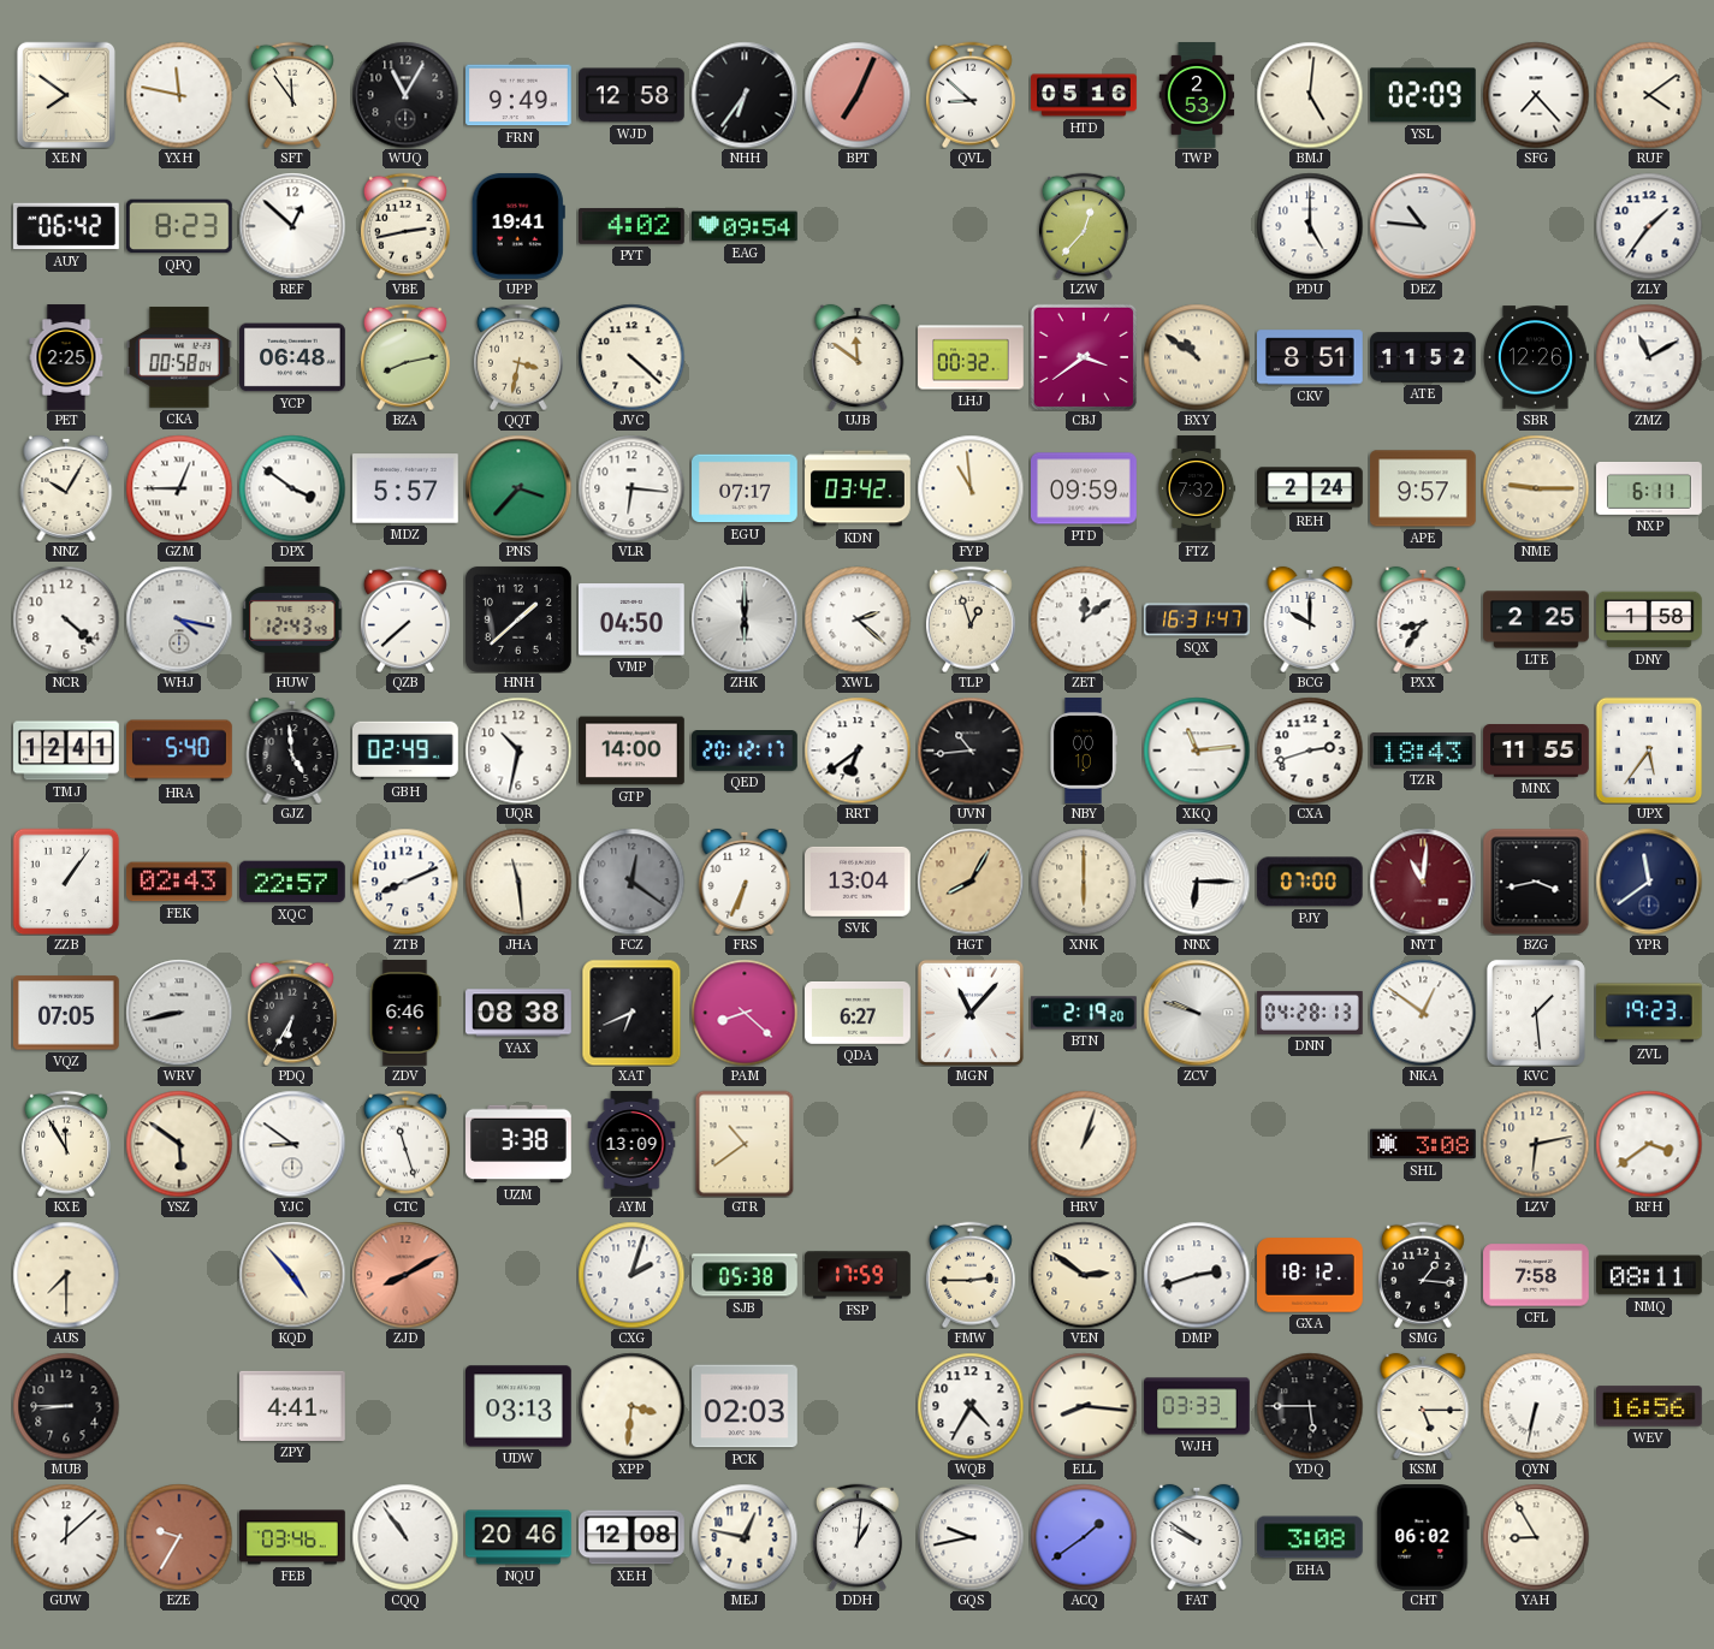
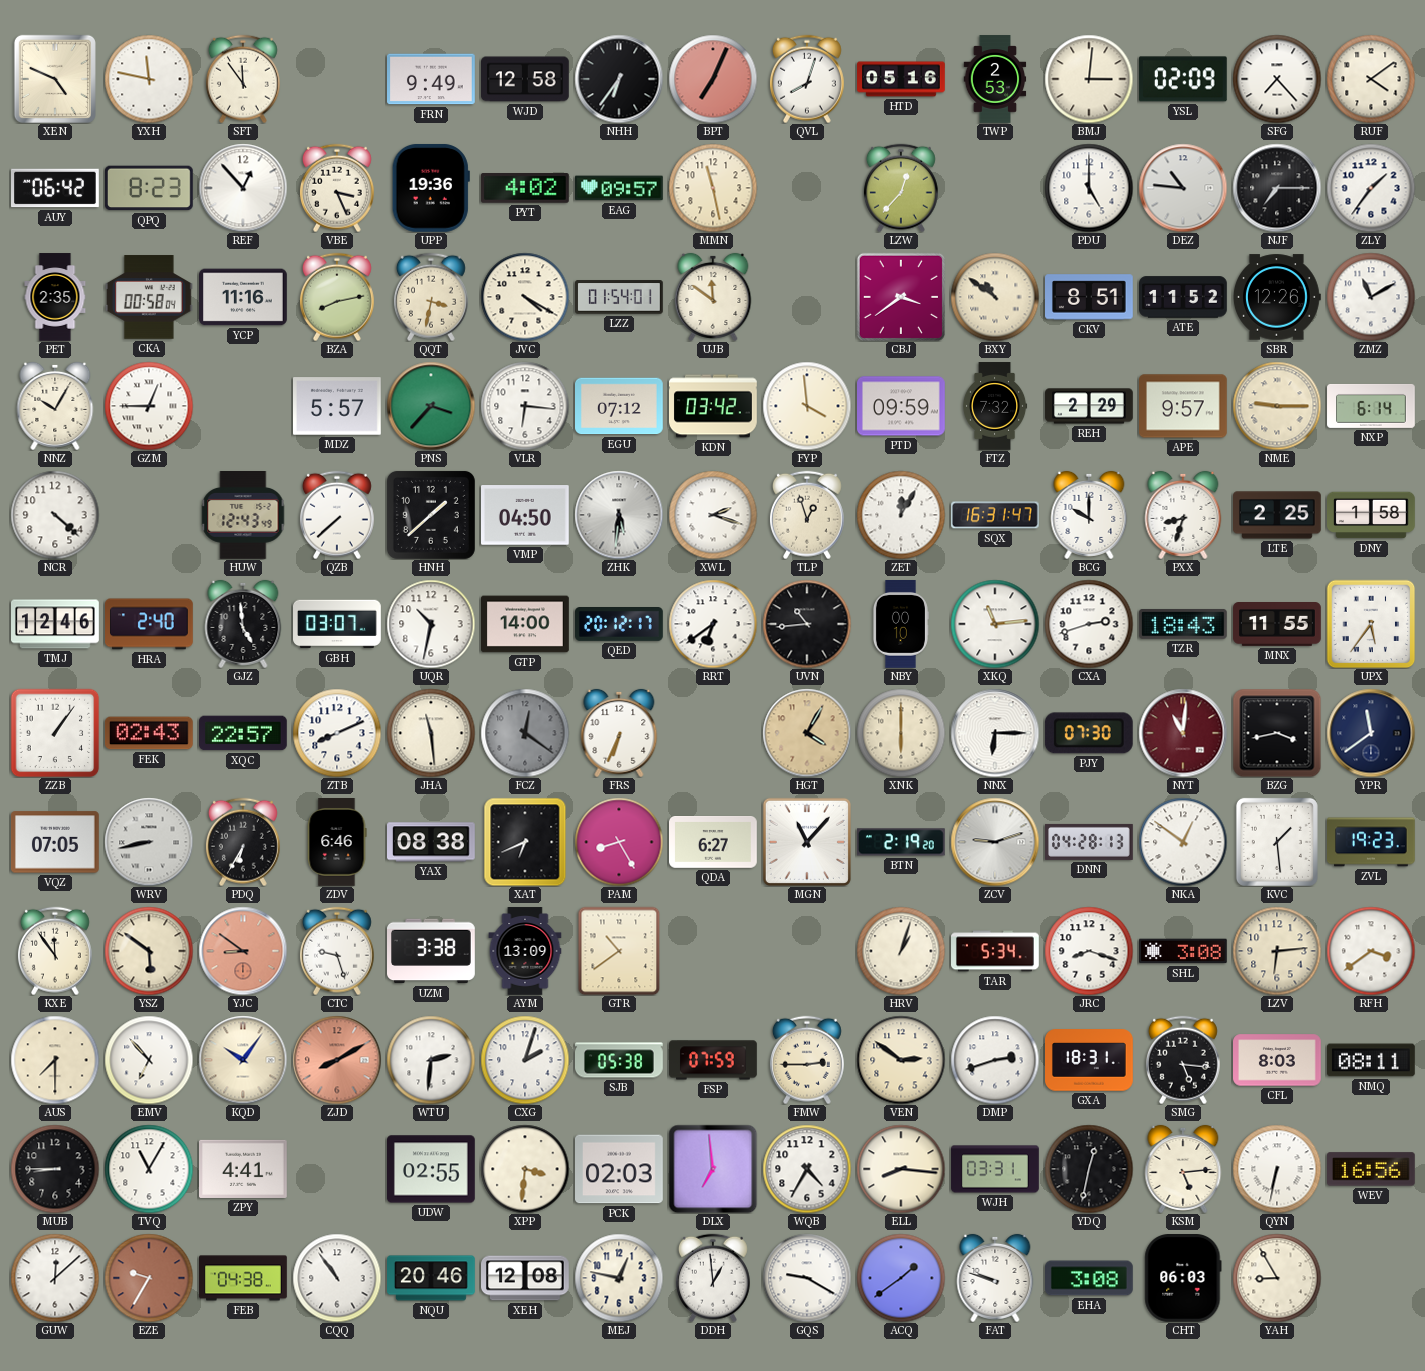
XEN: 7:51 -> 4:49
WUQ: 11:05 -> none
QVL: 8:52 -> 8:03
BMJ: 5:01 -> 3:01
REF: 12:52 -> 12:53
VBE: 2:43 -> 3:26
UPP: 19:41 -> 19:36
EAG: 09:54 -> 09:57
MMN: none -> 11:28
NJF: none -> 7:15
PET: 2:25 -> 2:35
YCP: 06:48 -> 11:16
JVC: 4:22 -> 4:20
LZZ: none -> 01:54
LHJ: 00:32 -> none
DPX: 3:51 -> none
EGU: 07:17 -> 07:12
FYP: 10:59 -> 3:59
REH: 2:24 -> 2:29
NXP: 6:11 -> 6:14
WHJ: 4:17 -> none
ZHK: 6:00 -> 5:31
XWL: 2:22 -> 2:18
ZET: 12:09 -> 12:05
PXX: 8:36 -> 8:33
TMJ: 12:41 -> 12:46
HRA: 5:40 -> 2:40
GBH: 02:49 -> 03:07
SVK: 13:04 -> none
HGT: 8:05 -> 4:05
PJY: 07:00 -> 07:30
PAM: 8:22 -> 8:25
ZCV: 9:48 -> 9:12
KXE: 11:55 -> 11:54
YJC dial: white -> salmon
CTC: 11:27 -> 9:27
TAR: none -> 5:34
JRC: none -> 8:18
LZV: 6:13 -> 6:14
EMV: none -> 6:53
KQD: 4:53 -> 10:06
WTU: none -> 2:31
FSP: 17:59 -> 07:59
GXA: 18:12 -> 18:31
SMG: 1:16 -> 5:16
CFL: 7:58 -> 8:03
TVQ: none -> 11:05
UDW: 03:13 -> 02:55
DLX: none -> 6:59
WJH: 03:33 -> 03:31
YDQ: 5:45 -> 12:32
KSM: 5:15 -> 5:14
FEB: 03:46 -> 04:38
DDH: 1:01 -> 12:59
GQS: 9:43 -> 9:20
FAT: 9:51 -> 9:48
CHT: 06:02 -> 06:03
